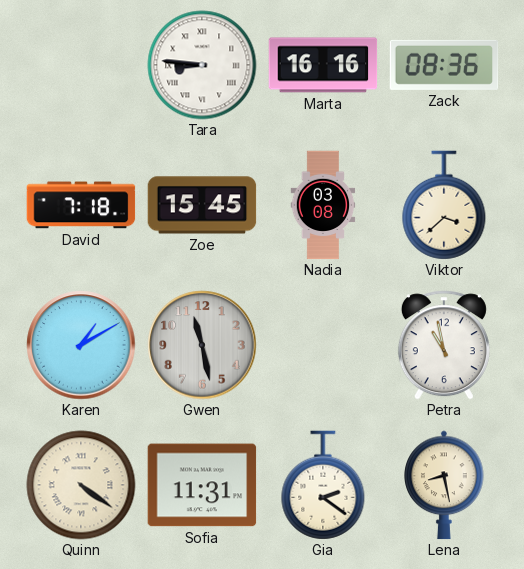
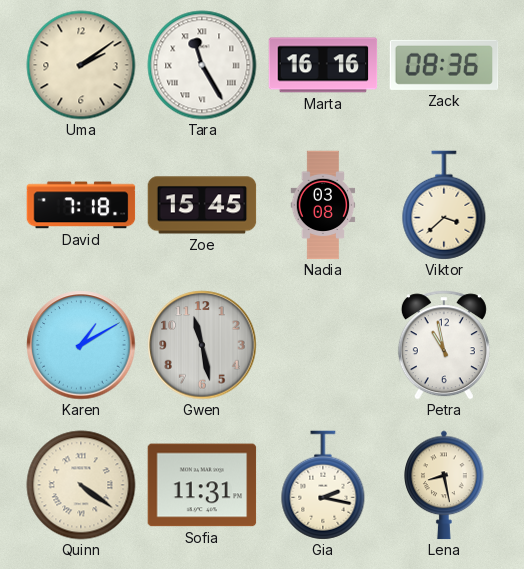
Uma: none -> 2:09
Tara: 8:46 -> 11:25
Gia: 2:21 -> 2:17
